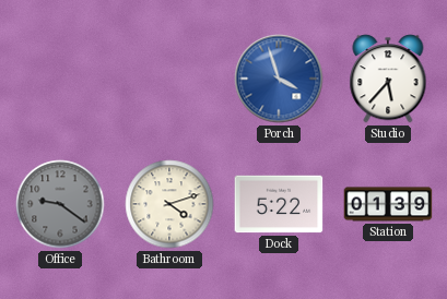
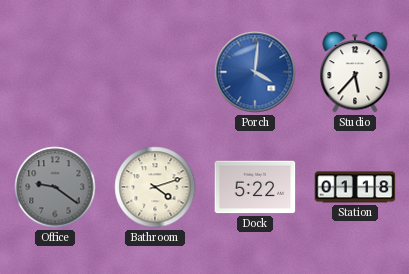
Porch: 3:57 -> 4:01
Station: 01:39 -> 01:18
